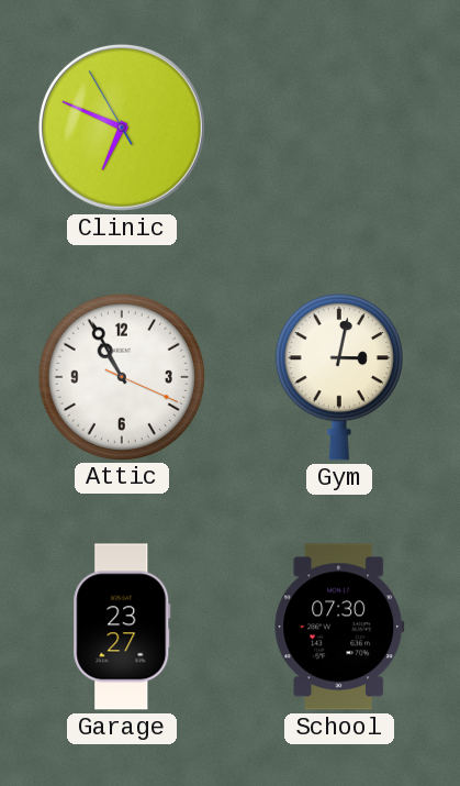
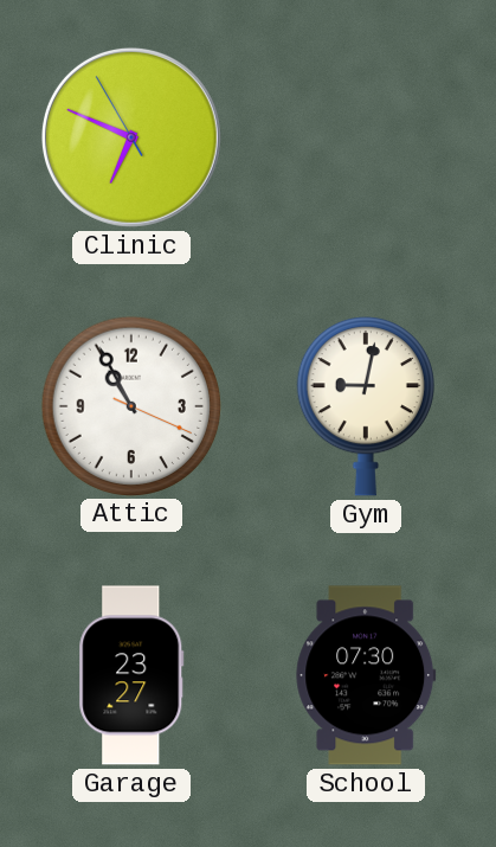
Gym: 3:02 -> 9:02
